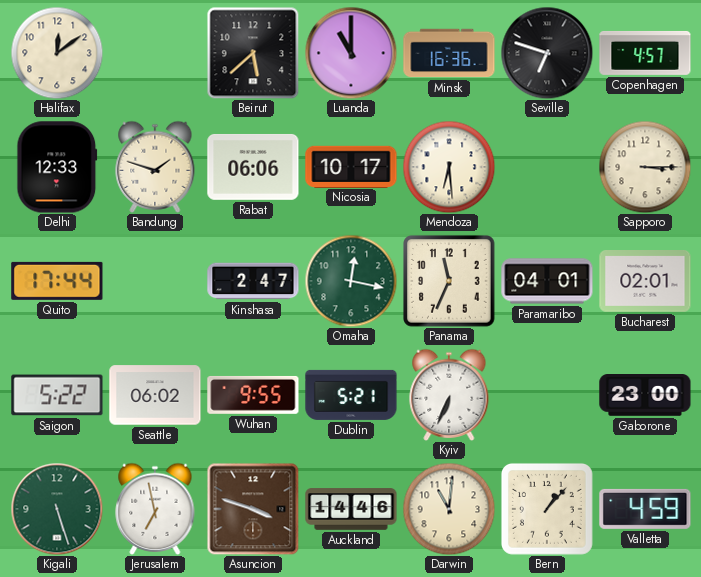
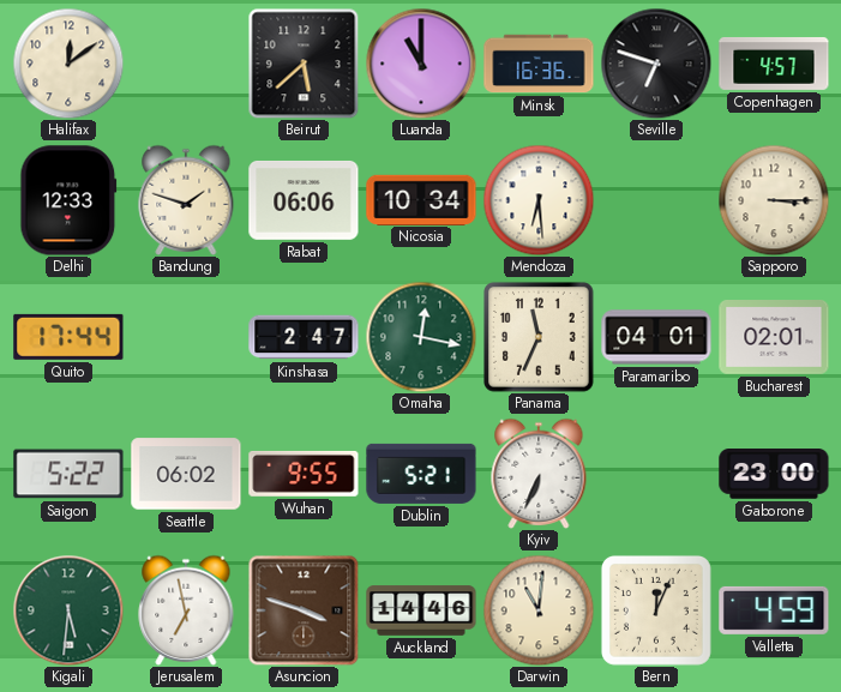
Nicosia: 10:17 -> 10:34
Kigali: 5:27 -> 5:31
Bern: 1:07 -> 12:04
